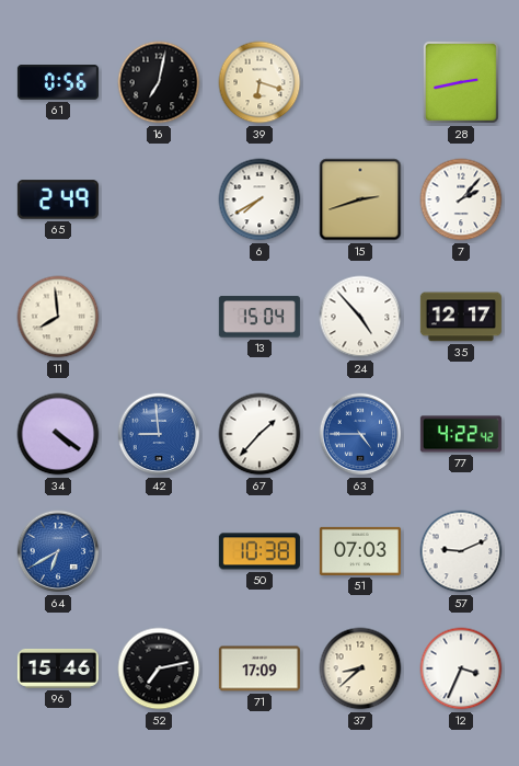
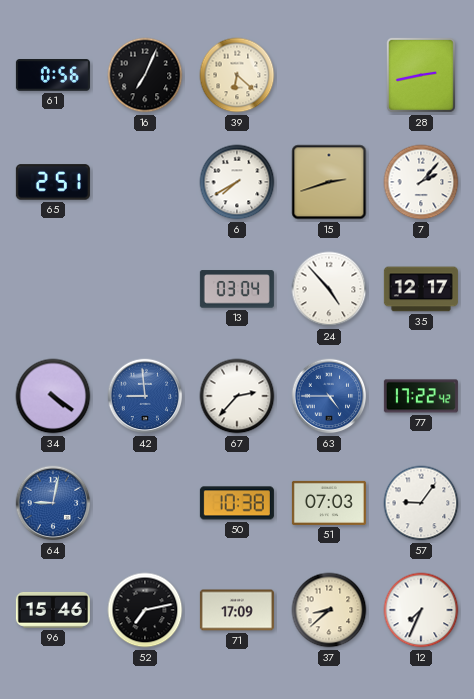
16: 7:02 -> 7:04
39: 6:18 -> 6:22
65: 2:49 -> 2:51
11: 7:59 -> none
13: 15:04 -> 03:04
67: 1:37 -> 2:37
77: 4:22 -> 17:22
64: 6:40 -> 9:02
57: 9:11 -> 9:06
12: 3:34 -> 7:34
